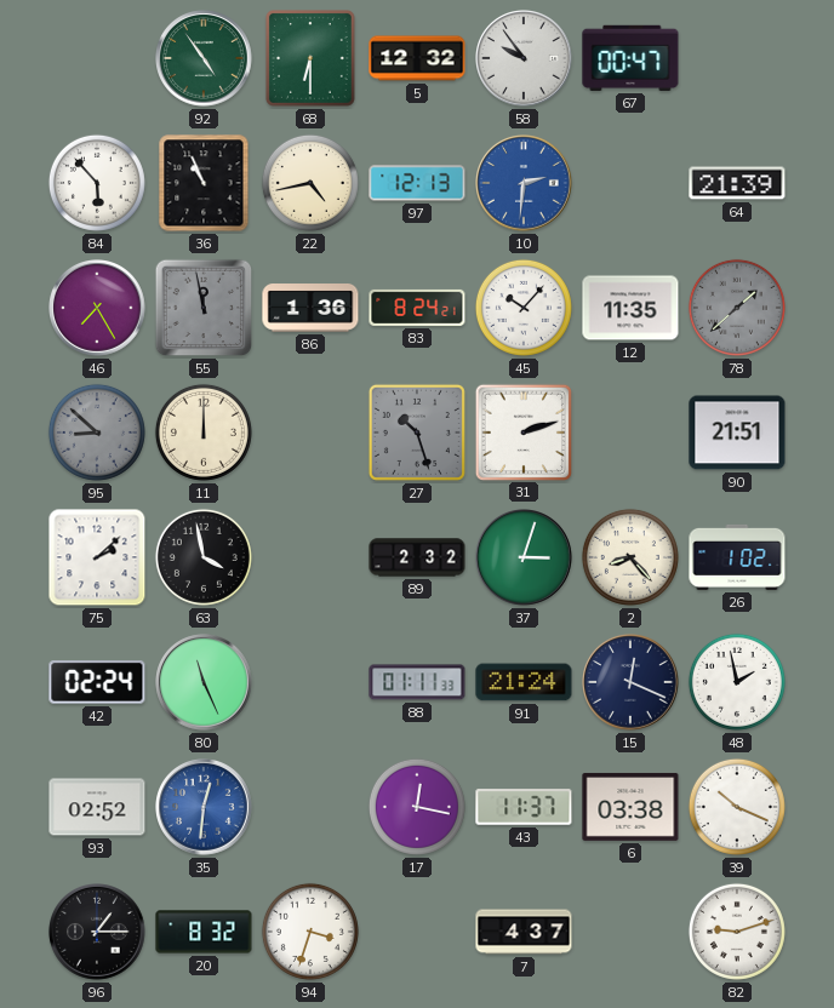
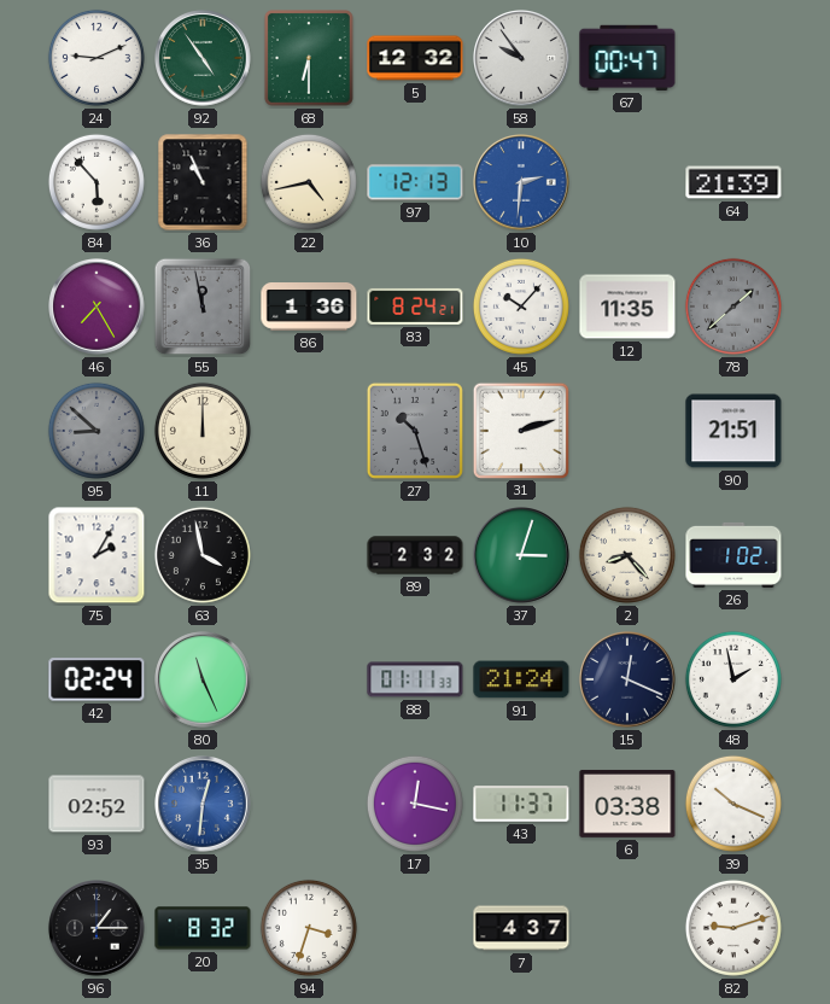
24: none -> 9:11
75: 2:08 -> 2:05
